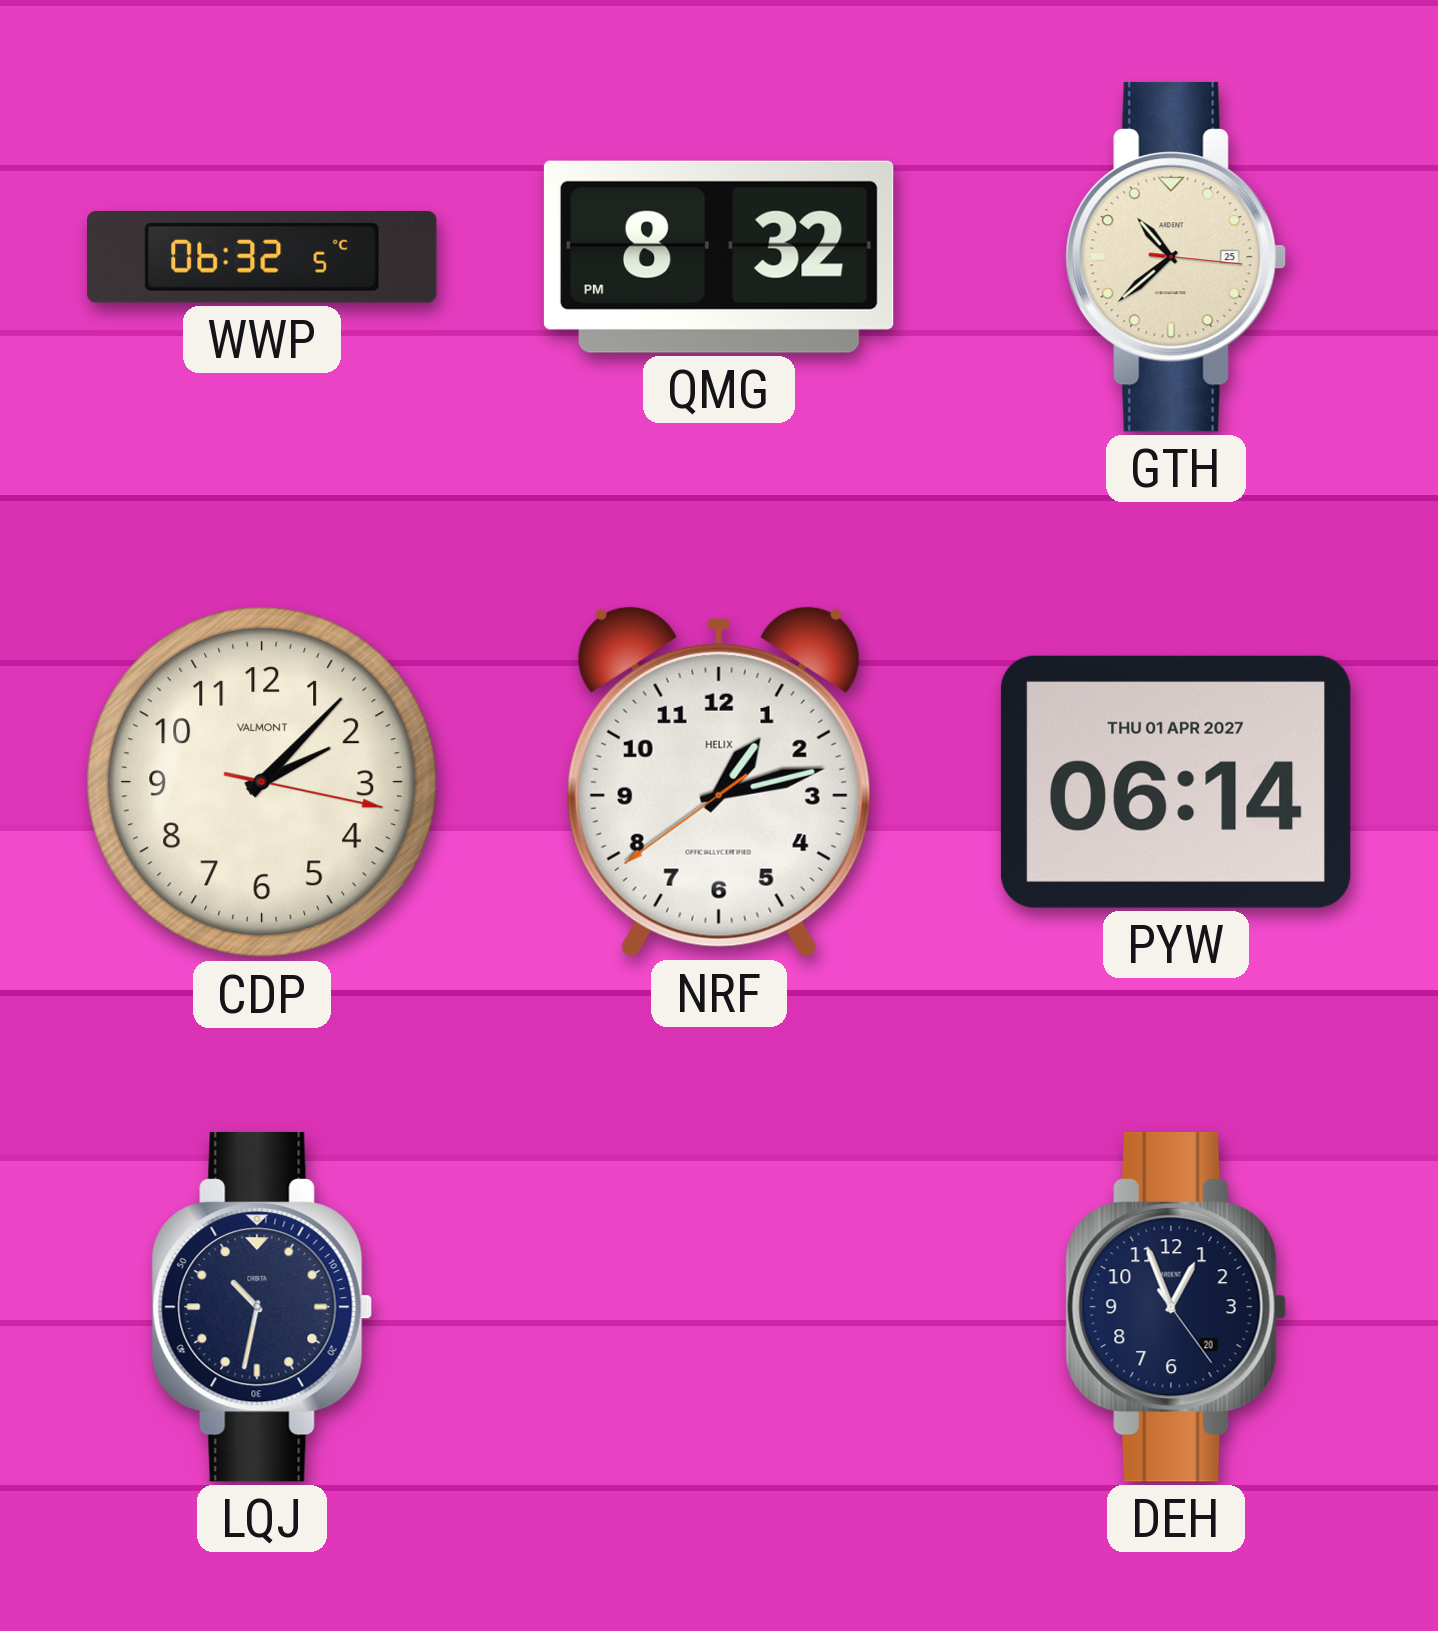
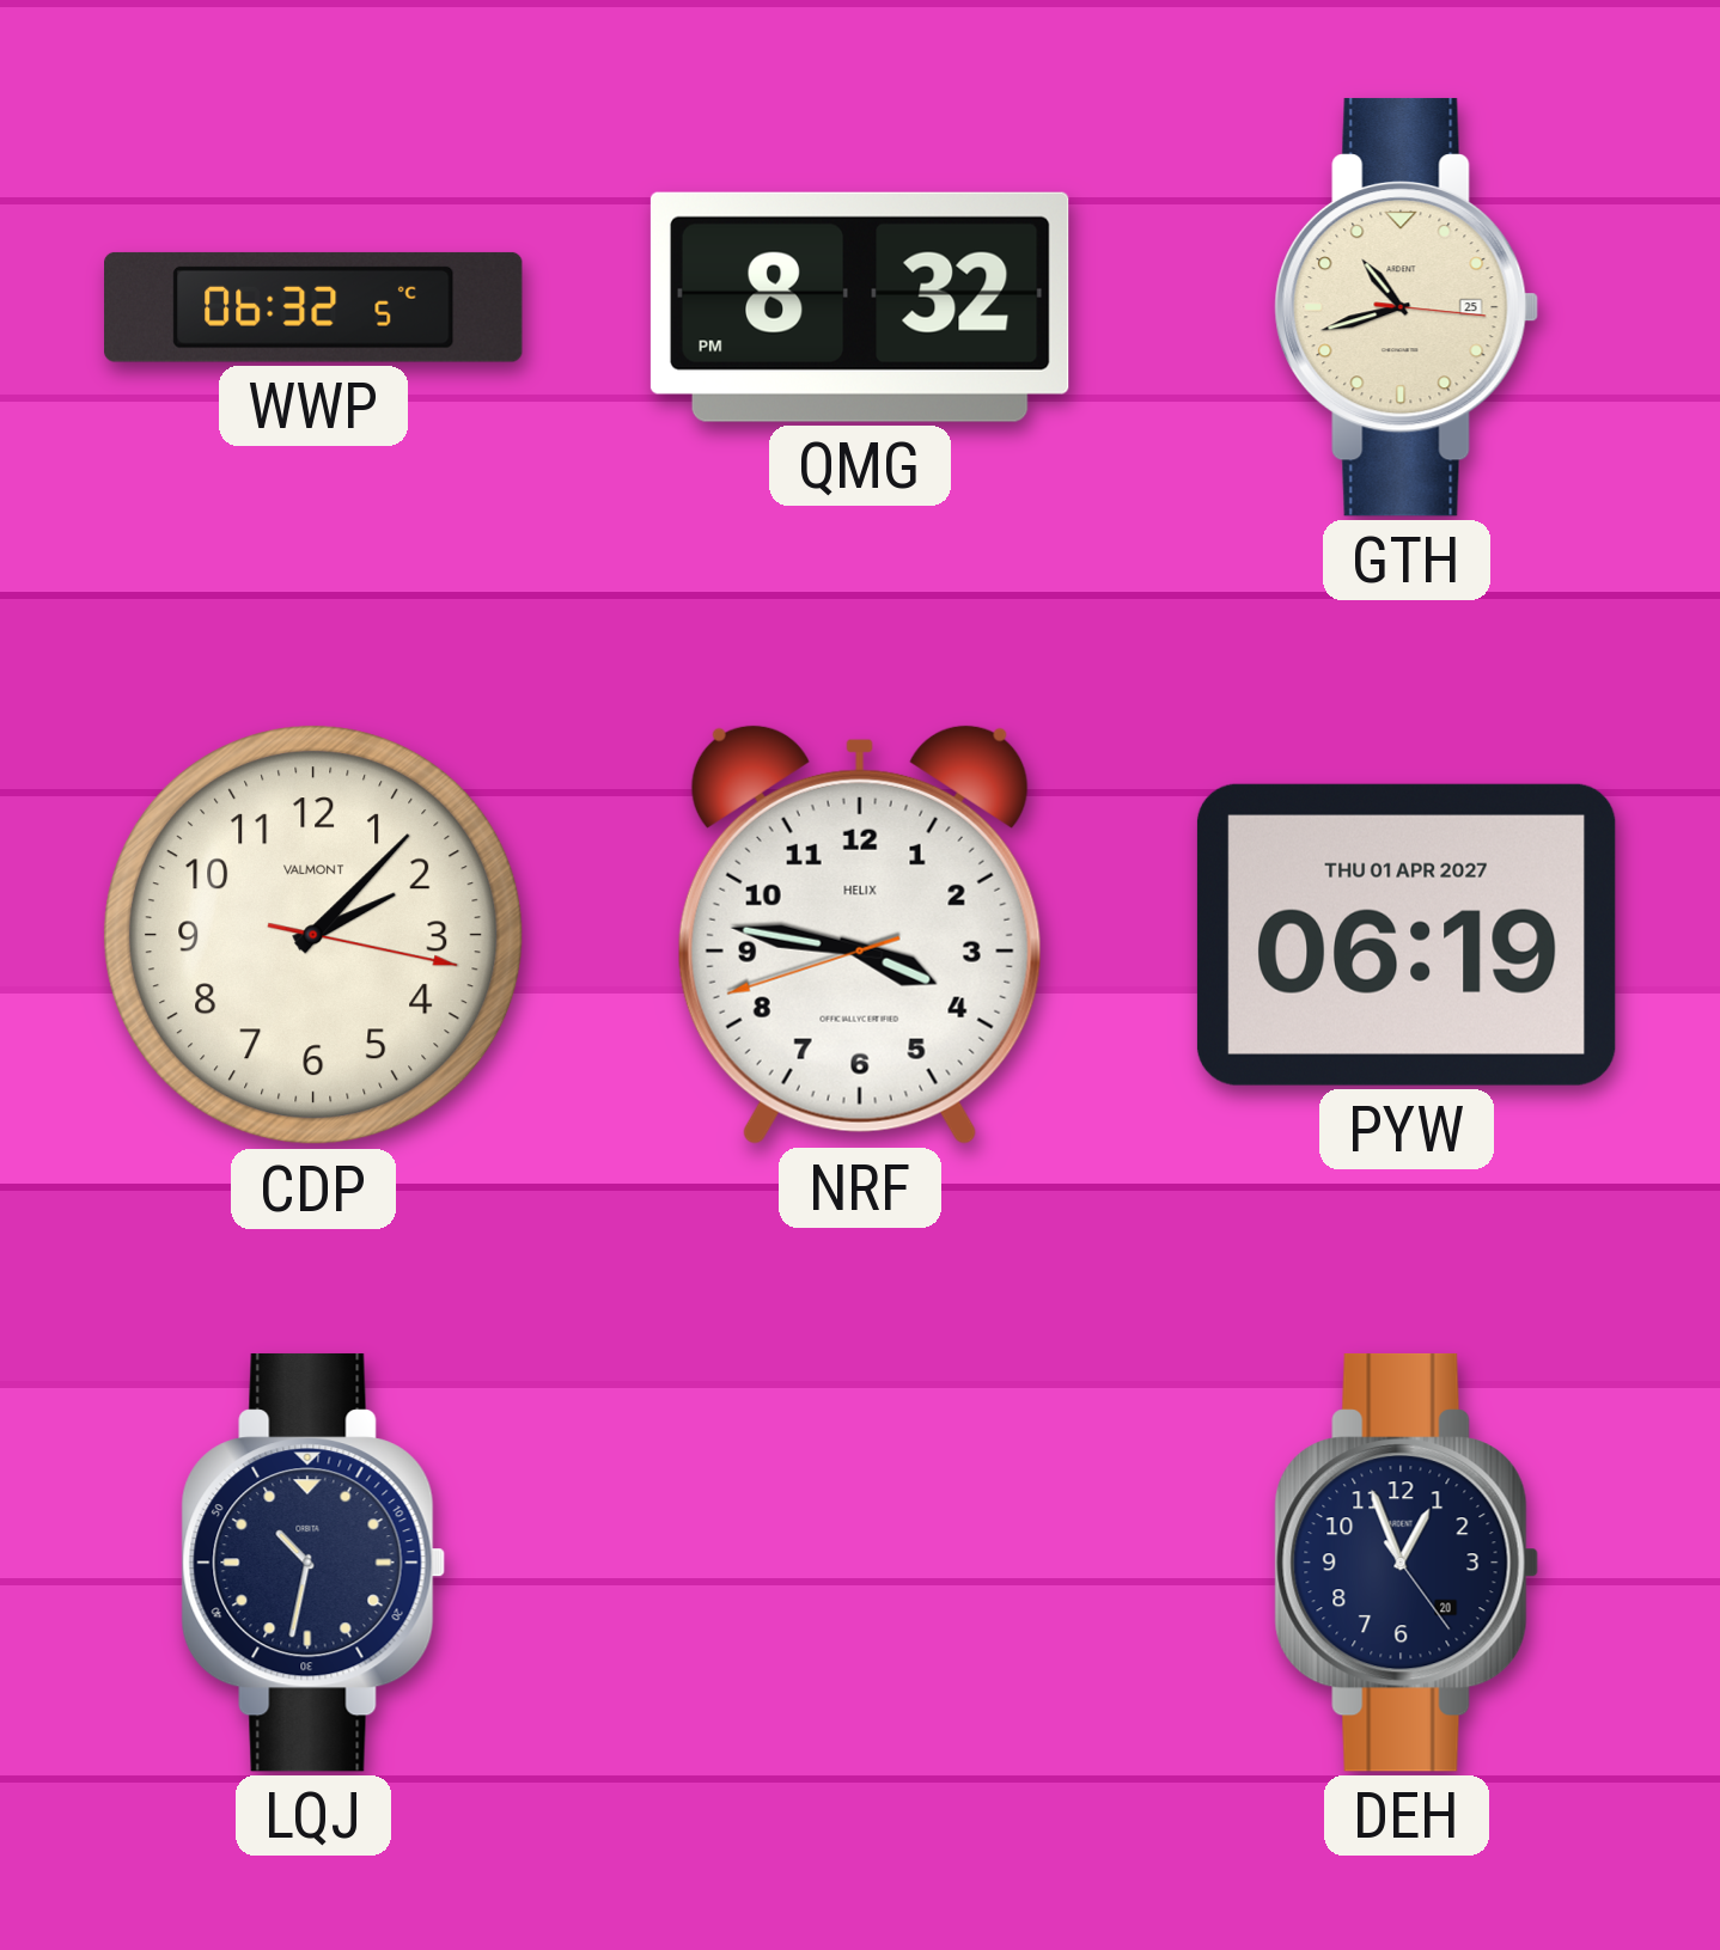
GTH: 10:38 -> 10:42
NRF: 1:12 -> 3:46
PYW: 06:14 -> 06:19
